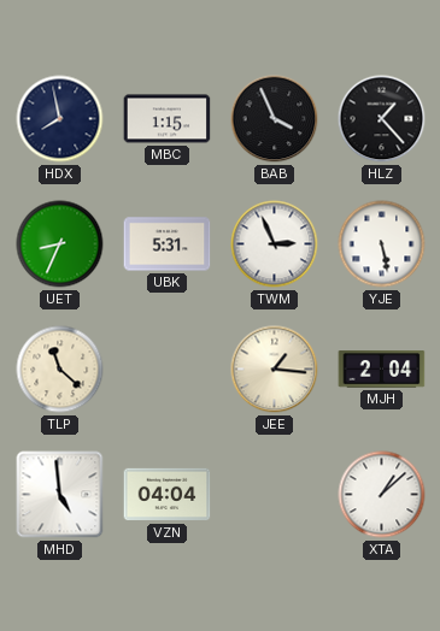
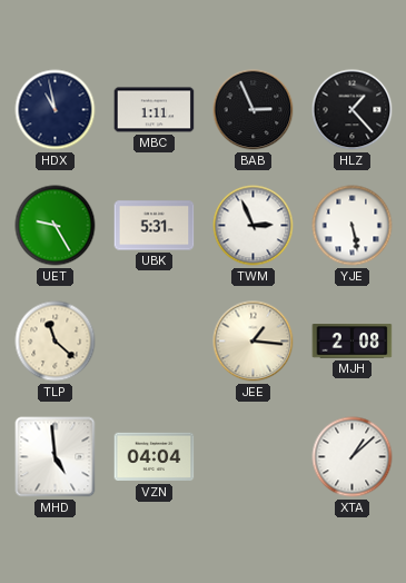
HDX: 7:58 -> 10:58
MBC: 1:15 -> 1:11
BAB: 3:56 -> 2:56
UET: 8:34 -> 9:25
MJH: 2:04 -> 2:08
